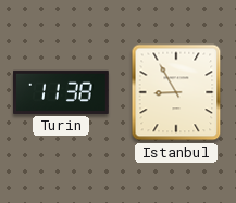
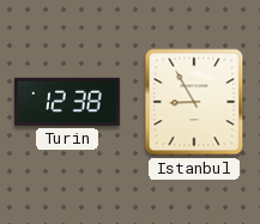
Turin: 11:38 -> 12:38
